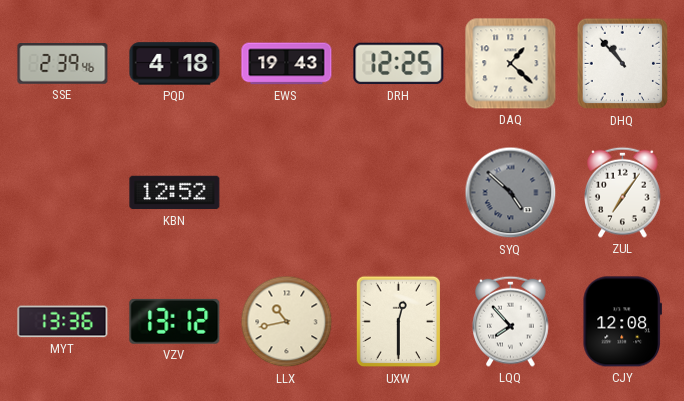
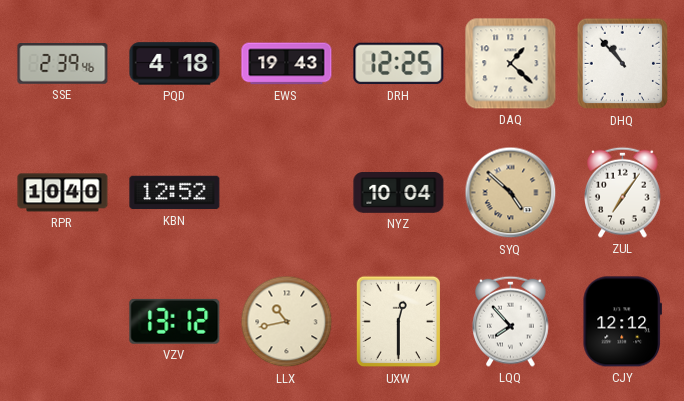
RPR: none -> 10:40
NYZ: none -> 10:04
SYQ dial: grey -> champagne
MYT: 13:36 -> none
CJY: 12:08 -> 12:12
